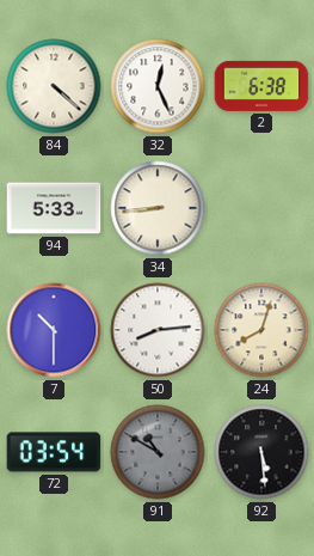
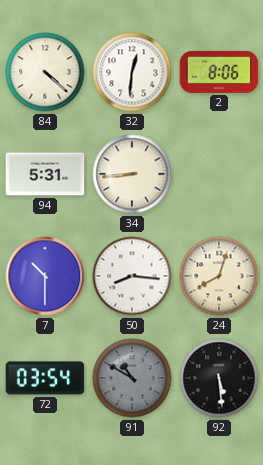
32: 12:26 -> 12:31
2: 6:38 -> 8:06
94: 5:33 -> 5:31
50: 8:14 -> 8:16
